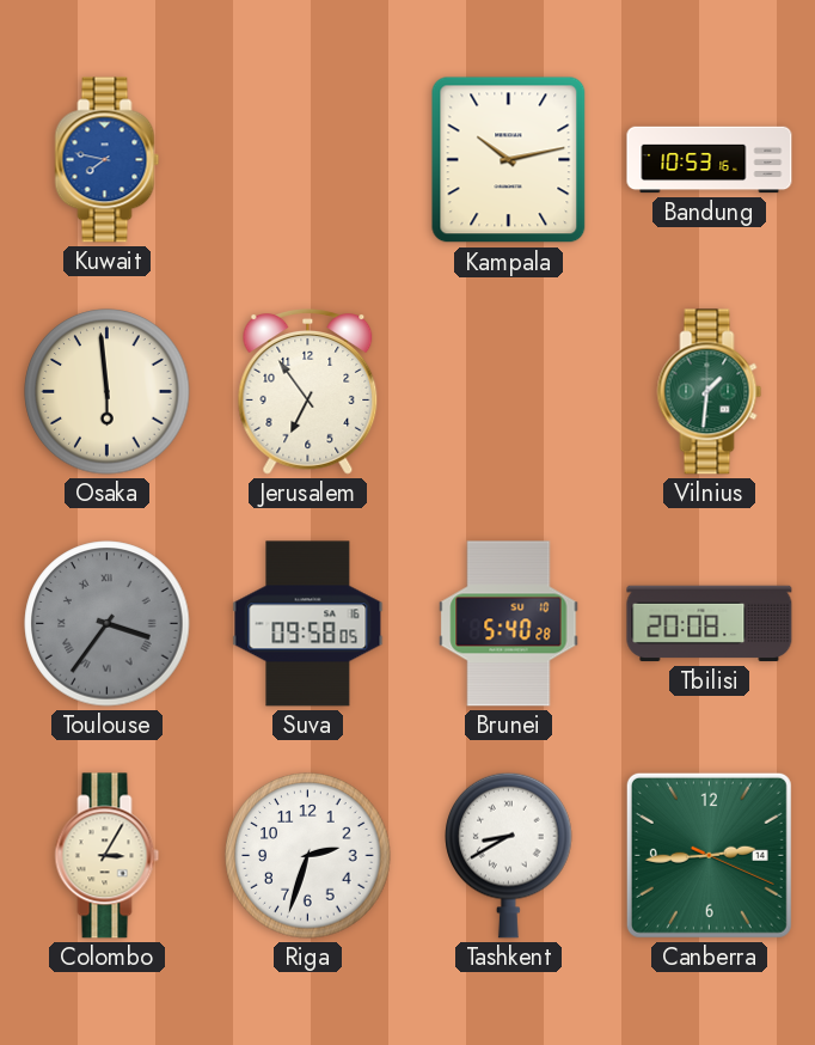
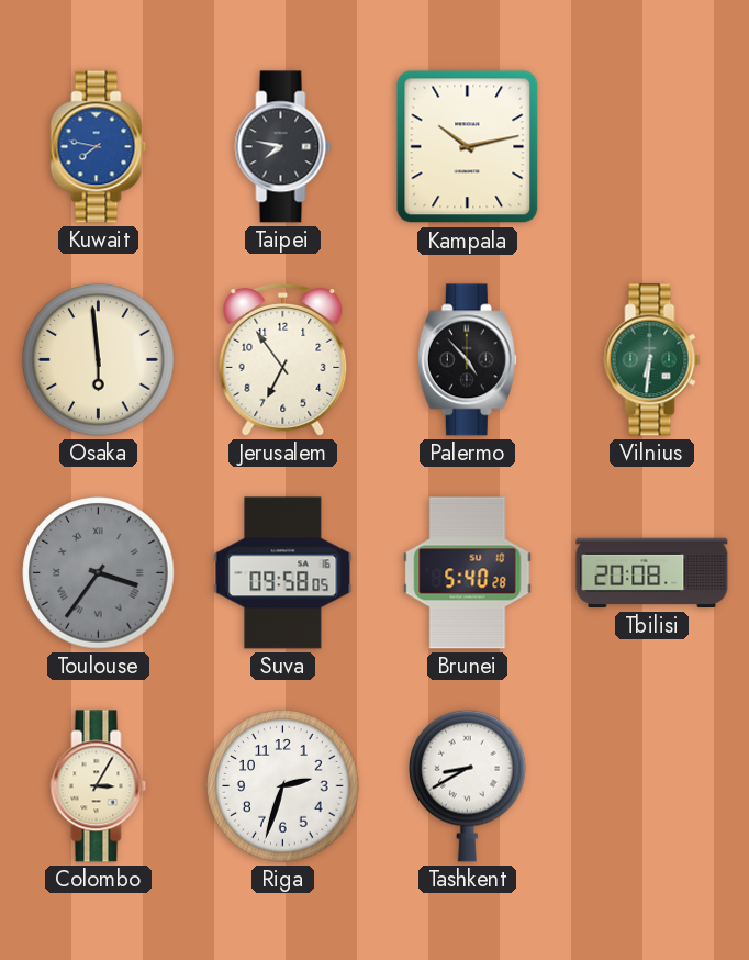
Taipei: none -> 7:47
Bandung: 10:53 -> none
Palermo: none -> 4:53
Vilnius: 1:31 -> 6:31
Canberra: 2:44 -> none
